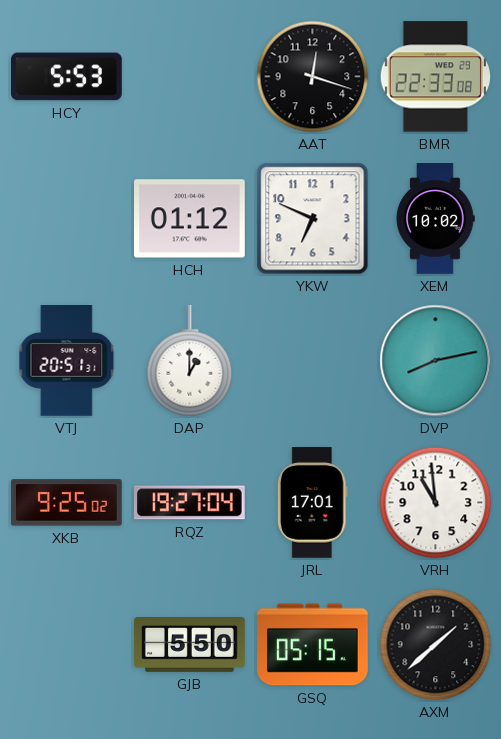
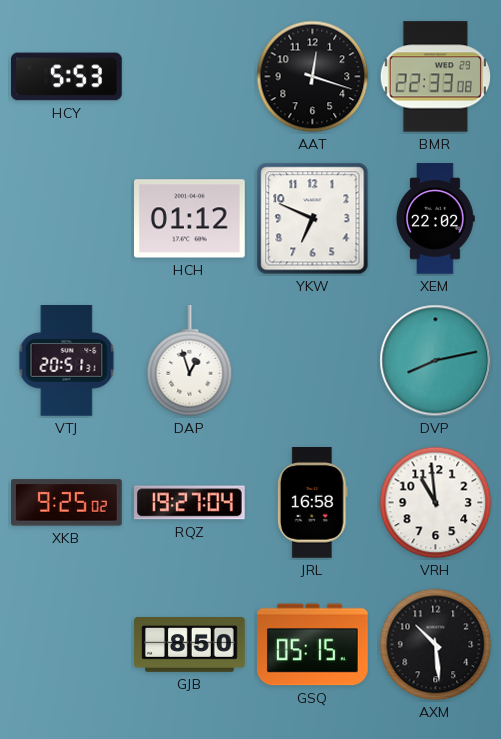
XEM: 10:02 -> 22:02
DAP: 1:00 -> 12:57
JRL: 17:01 -> 16:58
GJB: 5:50 -> 8:50
AXM: 1:38 -> 10:29
